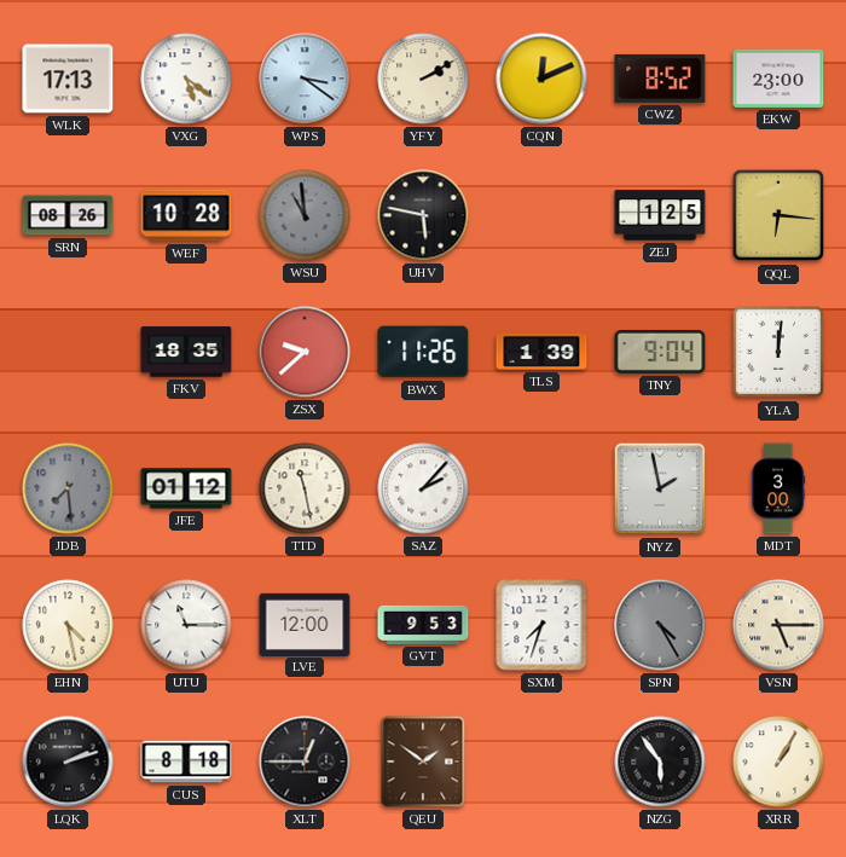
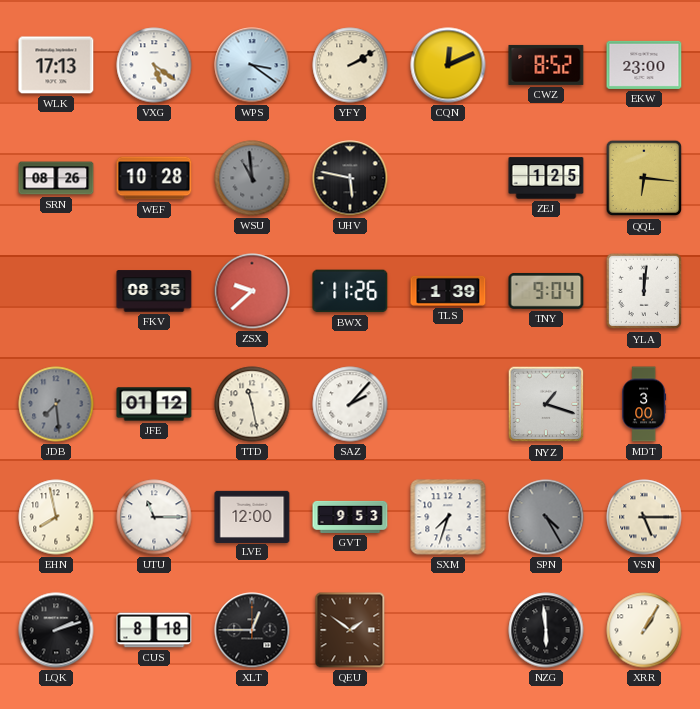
FKV: 18:35 -> 08:35
NYZ: 1:58 -> 1:18
EHN: 4:28 -> 7:58
NZG: 5:54 -> 5:59
